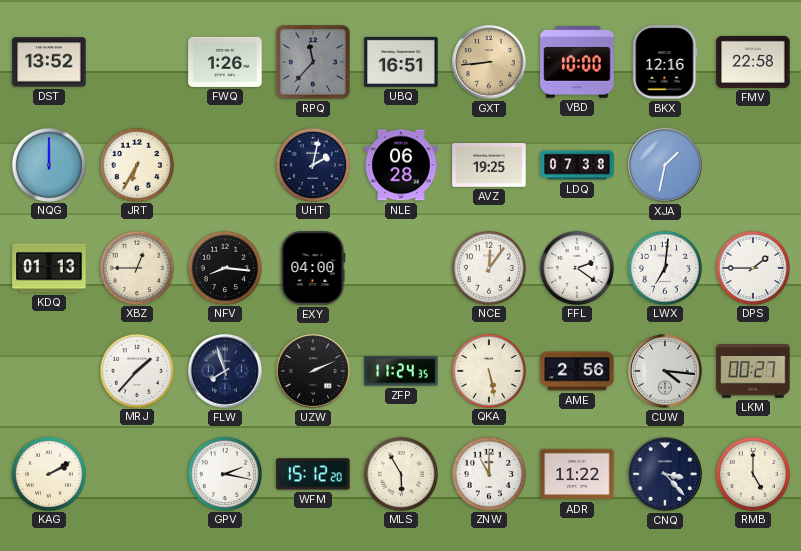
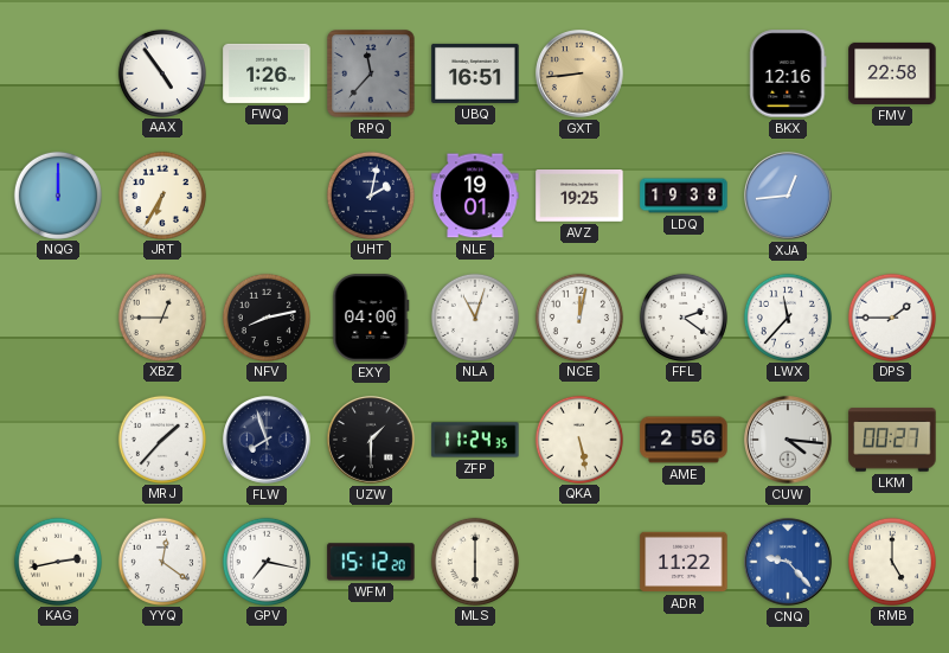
DST: 13:52 -> none
AAX: none -> 4:54
VBD: 10:00 -> none
NLE: 06:28 -> 19:01
LDQ: 07:38 -> 19:38
XJA: 1:32 -> 12:44
KDQ: 01:13 -> none
NFV: 8:16 -> 8:13
NLA: none -> 11:03
NCE: 12:06 -> 12:02
LWX: 7:01 -> 11:37
UZW: 2:11 -> 1:30
KAG: 2:10 -> 2:43
YYQ: none -> 12:21
GPV: 2:17 -> 7:17
MLS: 5:55 -> 6:00
ZNW: 11:00 -> none
CNQ: 3:23 -> 9:23
CNQ dial: navy -> blue
